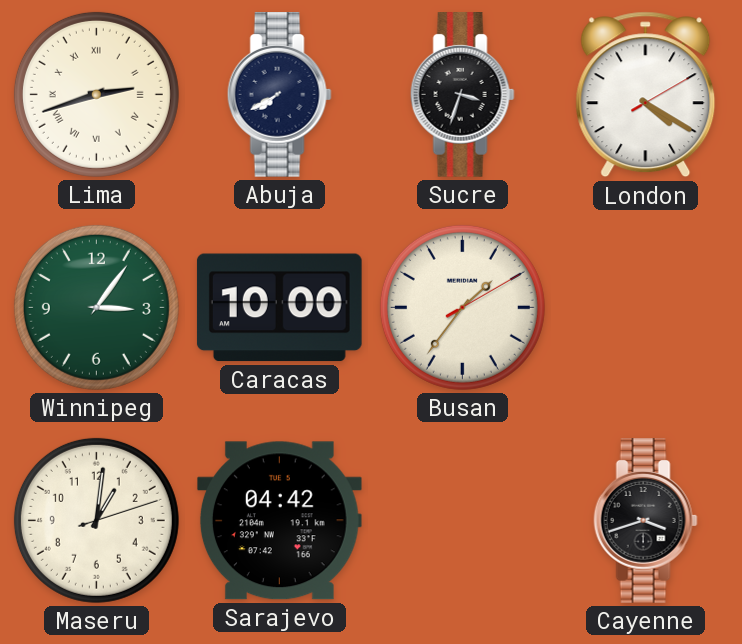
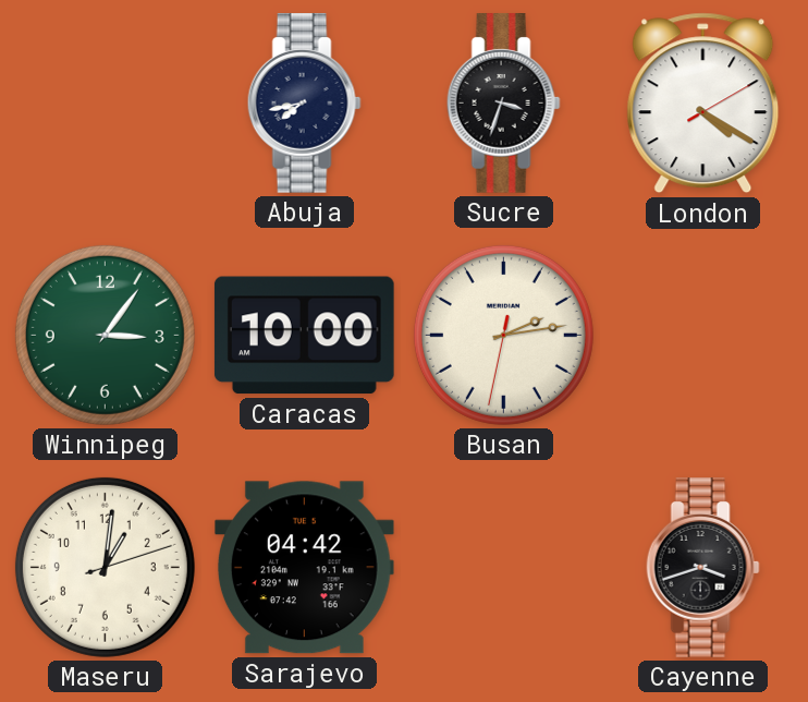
Lima: 2:42 -> none
Abuja: 7:40 -> 7:43
Busan: 1:36 -> 2:13
